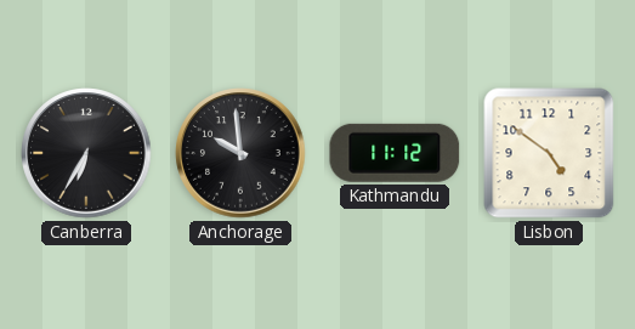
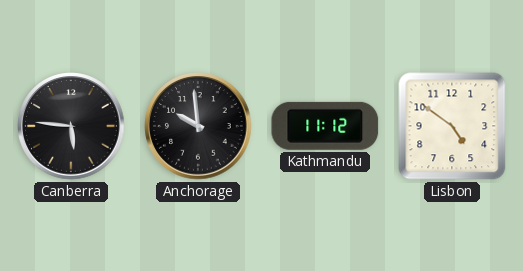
Canberra: 6:35 -> 5:46
